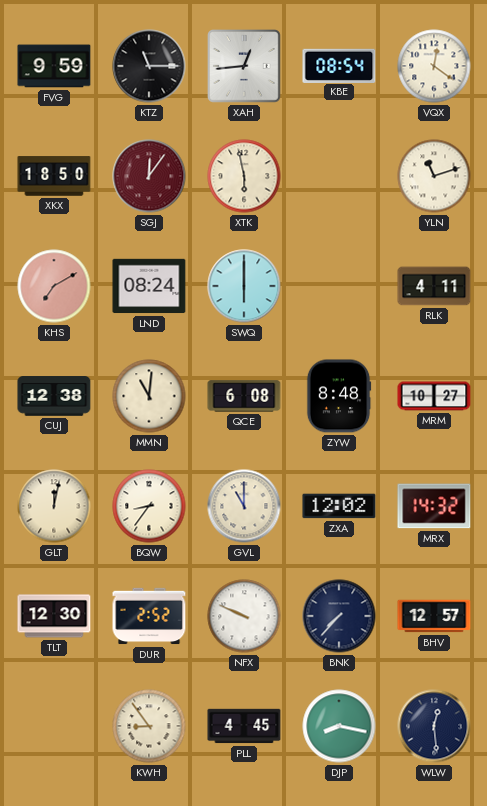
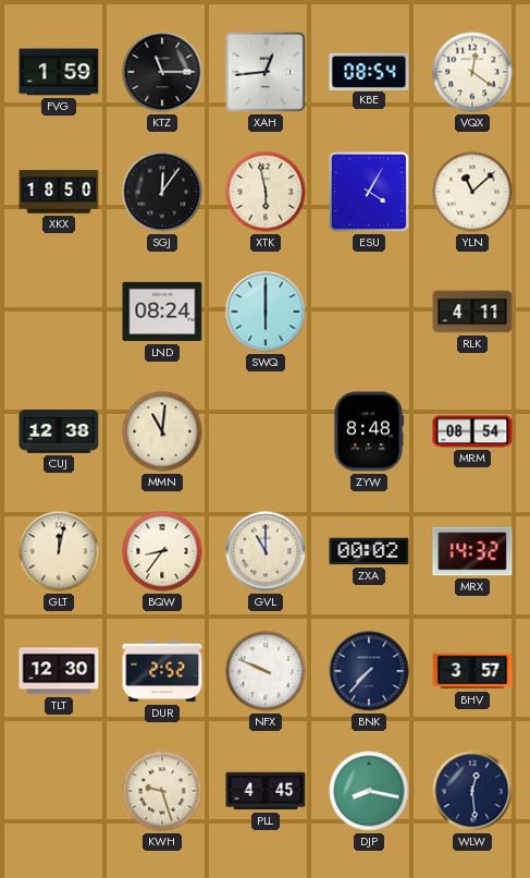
FVG: 9:59 -> 1:59
SGJ dial: burgundy -> black
ESU: none -> 4:05
YLN: 11:12 -> 11:08
KHS: 7:10 -> none
QCE: 6:08 -> none
MRM: 10:27 -> 08:54
ZXA: 12:02 -> 00:02
BHV: 12:57 -> 3:57
KWH: 8:54 -> 9:27
